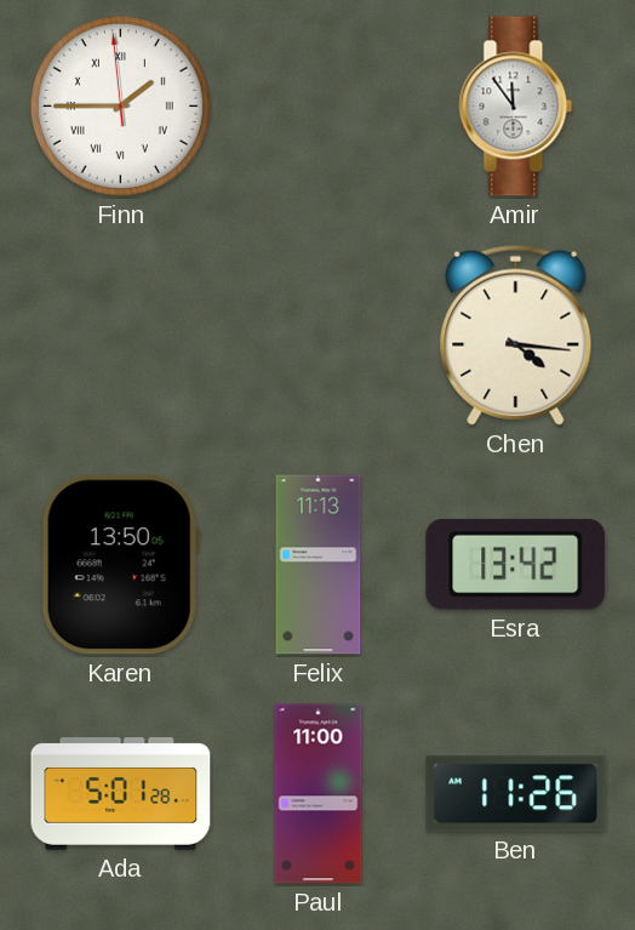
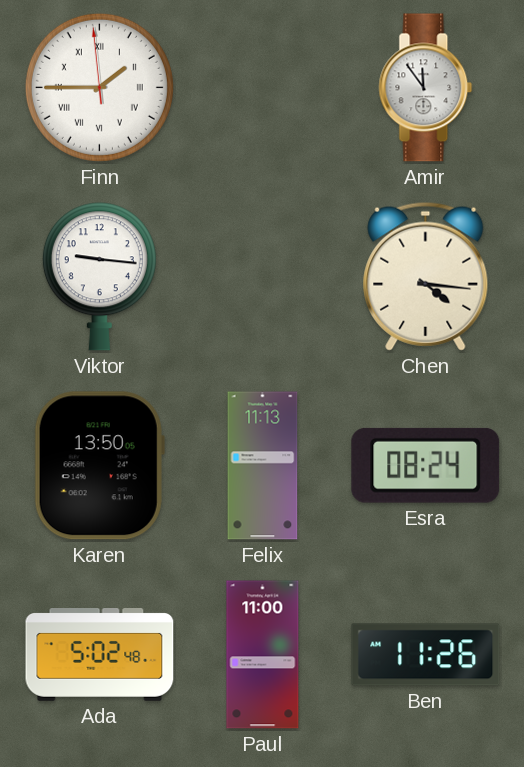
Viktor: none -> 9:16
Esra: 13:42 -> 08:24
Ada: 5:01 -> 5:02
